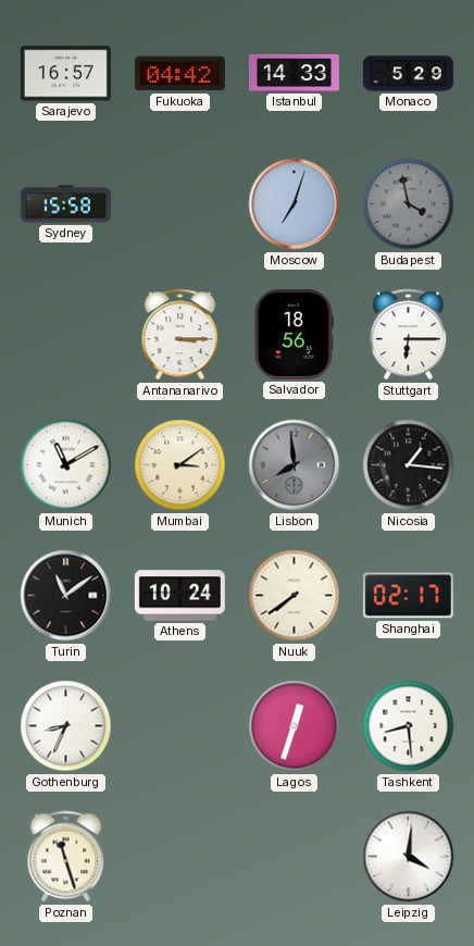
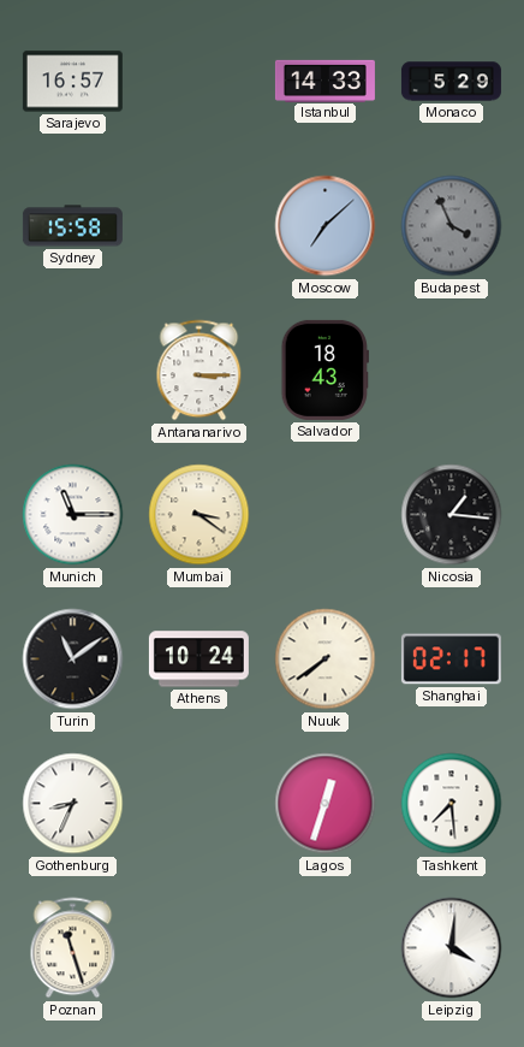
Fukuoka: 04:42 -> none
Moscow: 7:03 -> 7:08
Budapest: 3:58 -> 3:56
Salvador: 18:56 -> 18:43
Stuttgart: 6:15 -> none
Munich: 11:10 -> 11:15
Mumbai: 3:09 -> 3:21
Lisbon: 7:59 -> none
Tashkent: 8:29 -> 7:29
